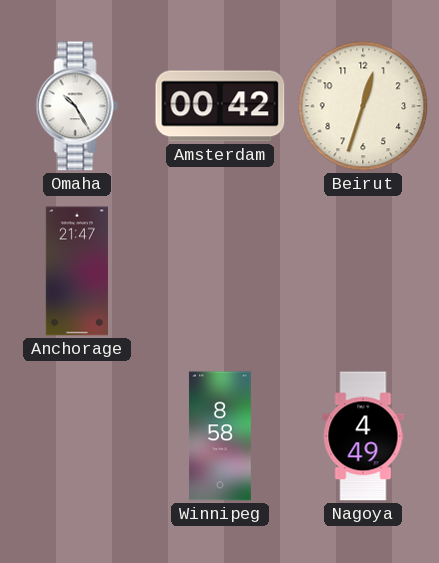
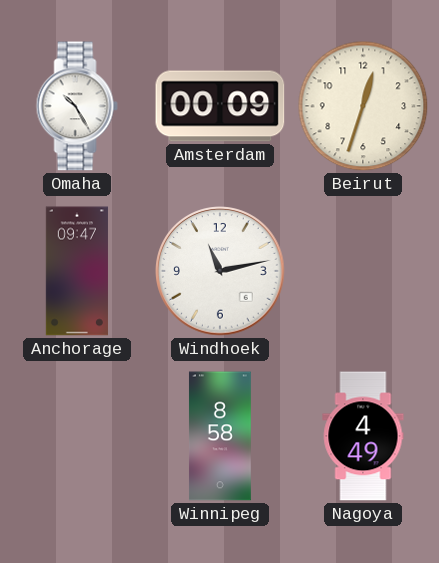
Amsterdam: 00:42 -> 00:09
Anchorage: 21:47 -> 09:47
Windhoek: none -> 11:13
